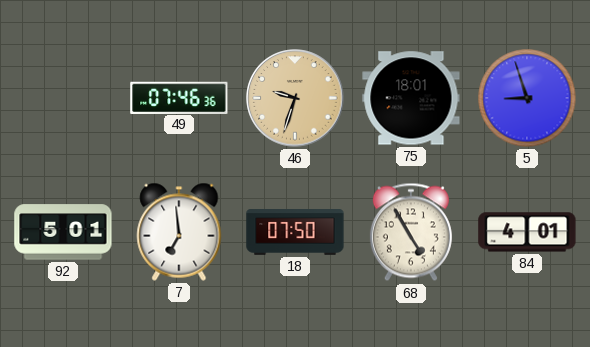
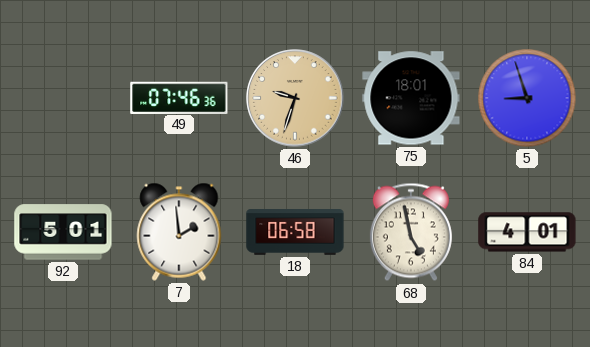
7: 6:59 -> 1:59
18: 07:50 -> 06:58
68: 4:55 -> 4:58
